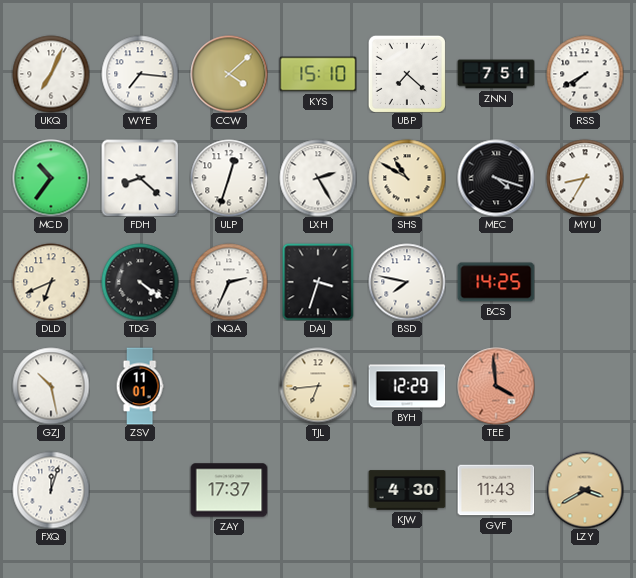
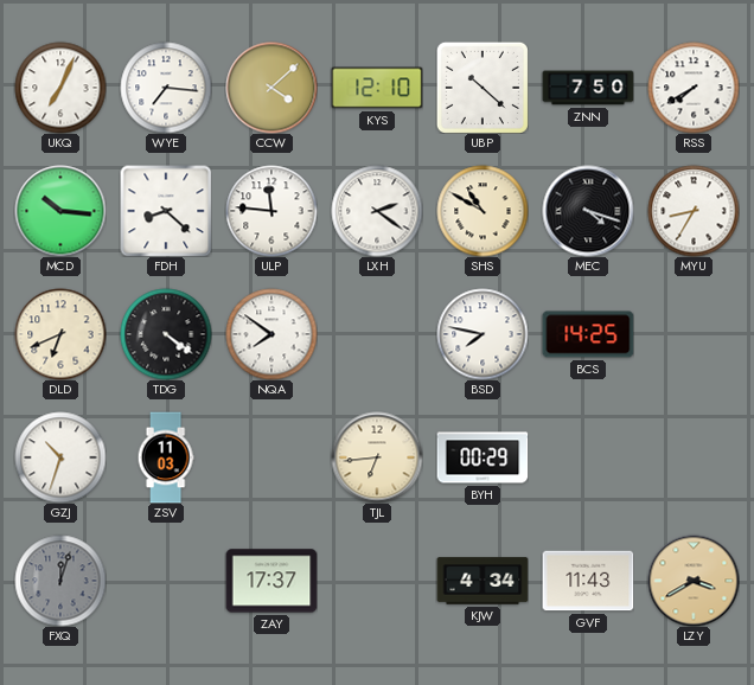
KYS: 15:10 -> 12:10
UBP: 7:22 -> 10:22
ZNN: 7:51 -> 7:50
MCD: 10:36 -> 10:16
ULP: 12:33 -> 11:46
LXH: 2:25 -> 2:21
NQA: 2:34 -> 7:51
DAJ: 3:33 -> none
GZJ: 10:28 -> 10:33
ZSV: 11:01 -> 11:03
BYH: 12:29 -> 00:29
TEE: 3:59 -> none
FXQ dial: white -> grey
KJW: 4:30 -> 4:34
